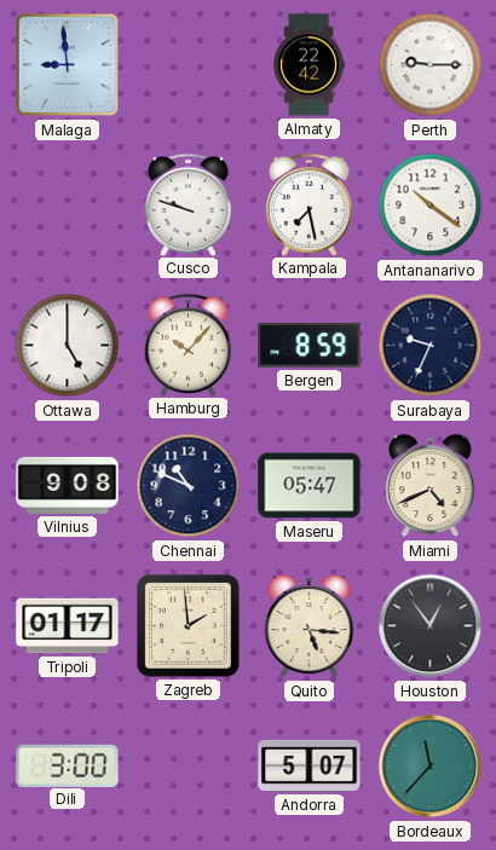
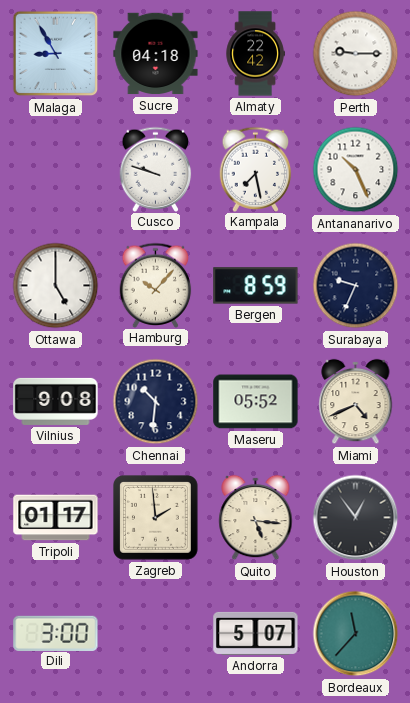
Malaga: 8:59 -> 8:55
Sucre: none -> 04:18
Antananarivo: 10:21 -> 10:26
Chennai: 10:49 -> 10:31
Maseru: 05:47 -> 05:52
